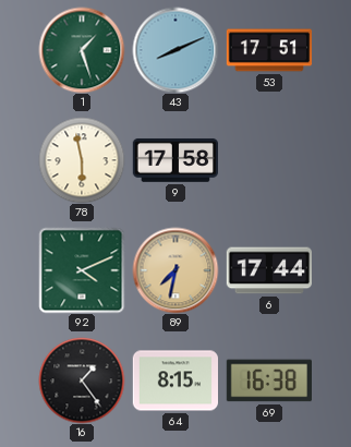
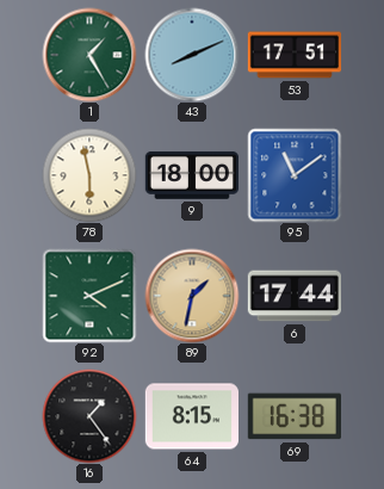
1: 1:27 -> 1:25
9: 17:58 -> 18:00
95: none -> 11:09
89: 7:32 -> 1:32
